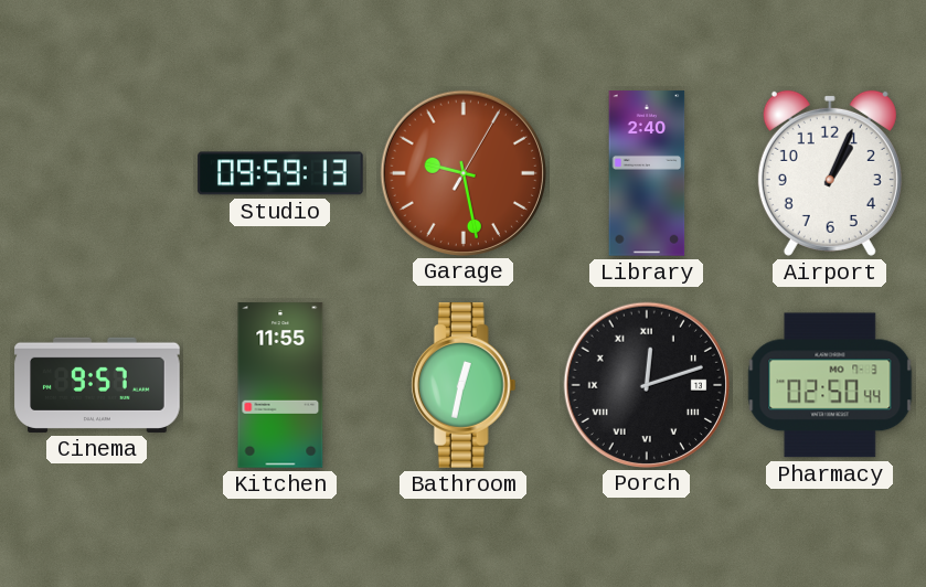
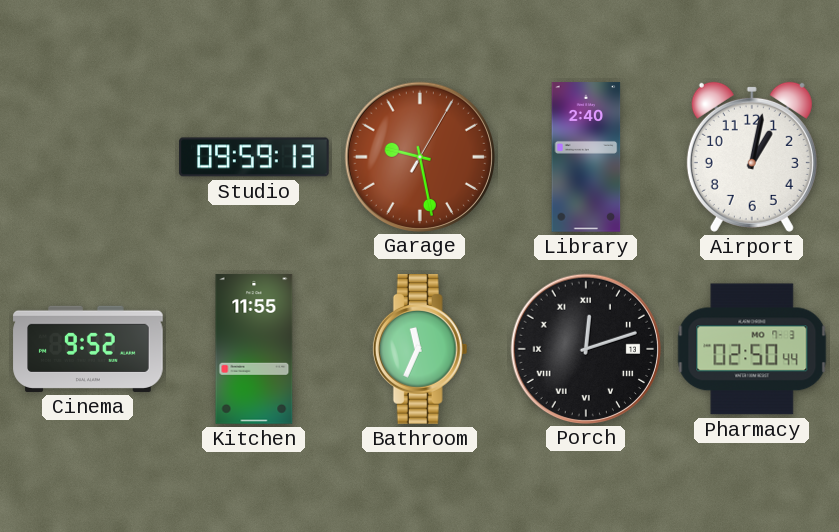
Airport: 1:04 -> 1:02
Cinema: 9:57 -> 9:52
Bathroom: 12:32 -> 11:34
